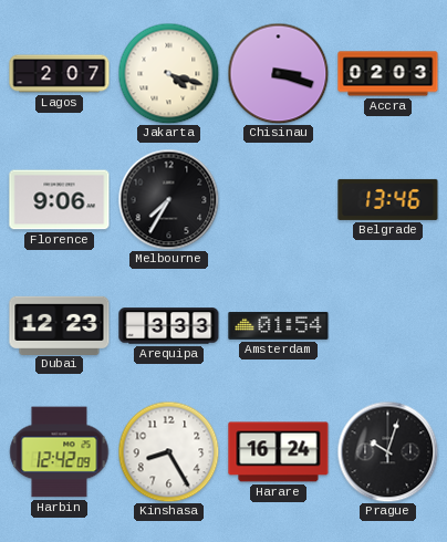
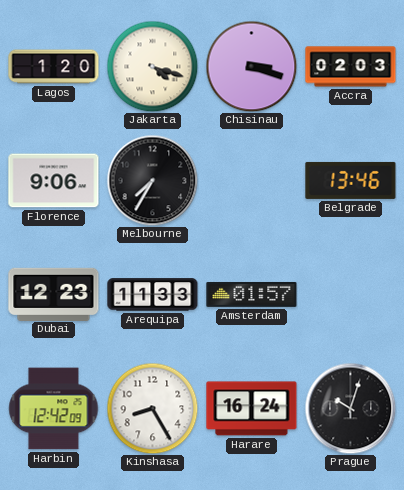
Lagos: 2:07 -> 1:20
Arequipa: 3:33 -> 11:33
Amsterdam: 01:54 -> 01:57
